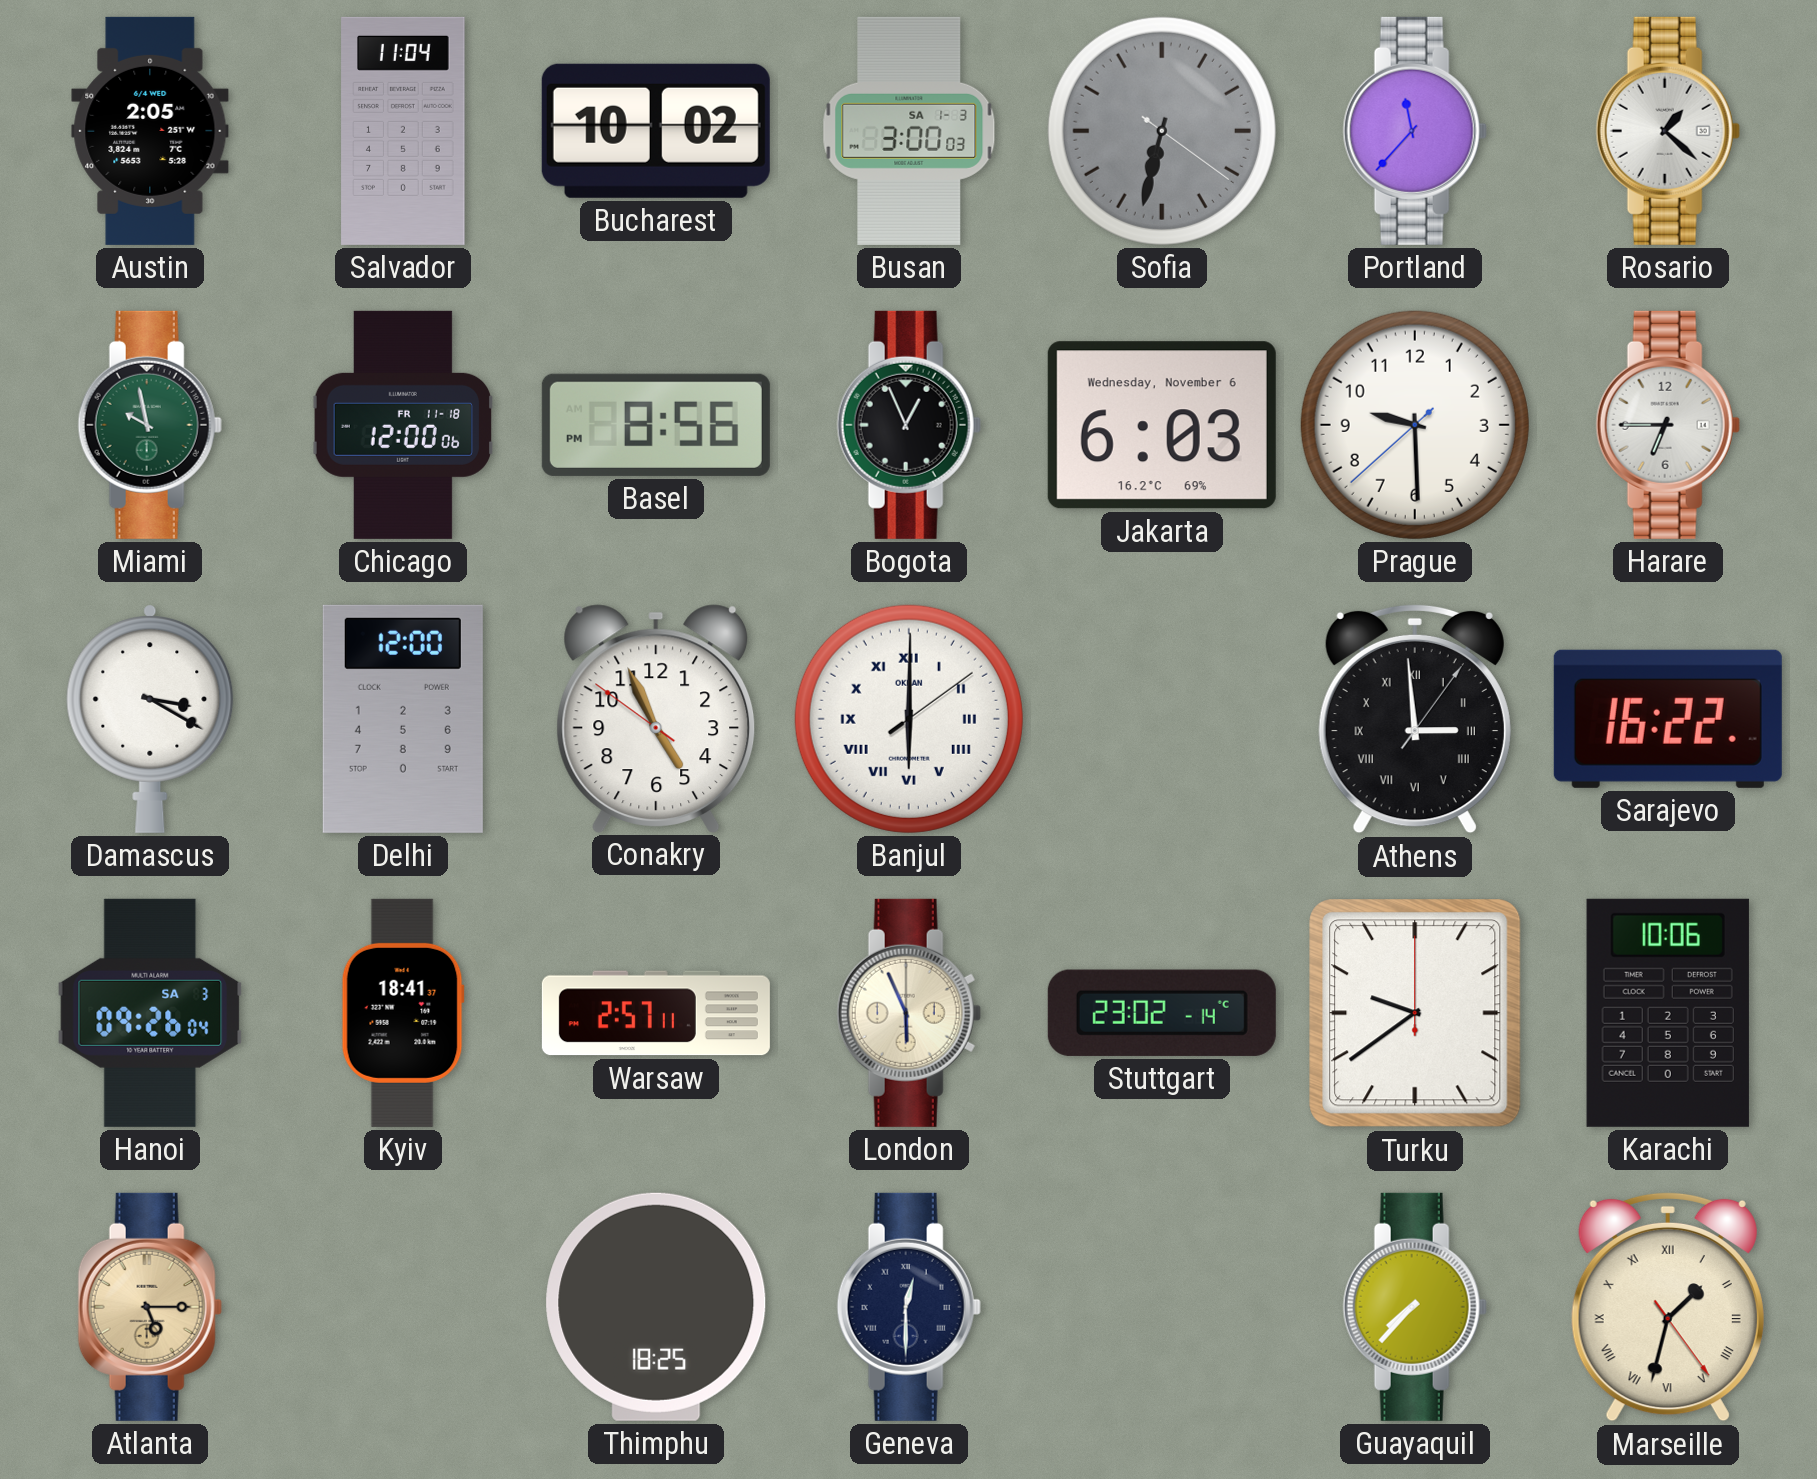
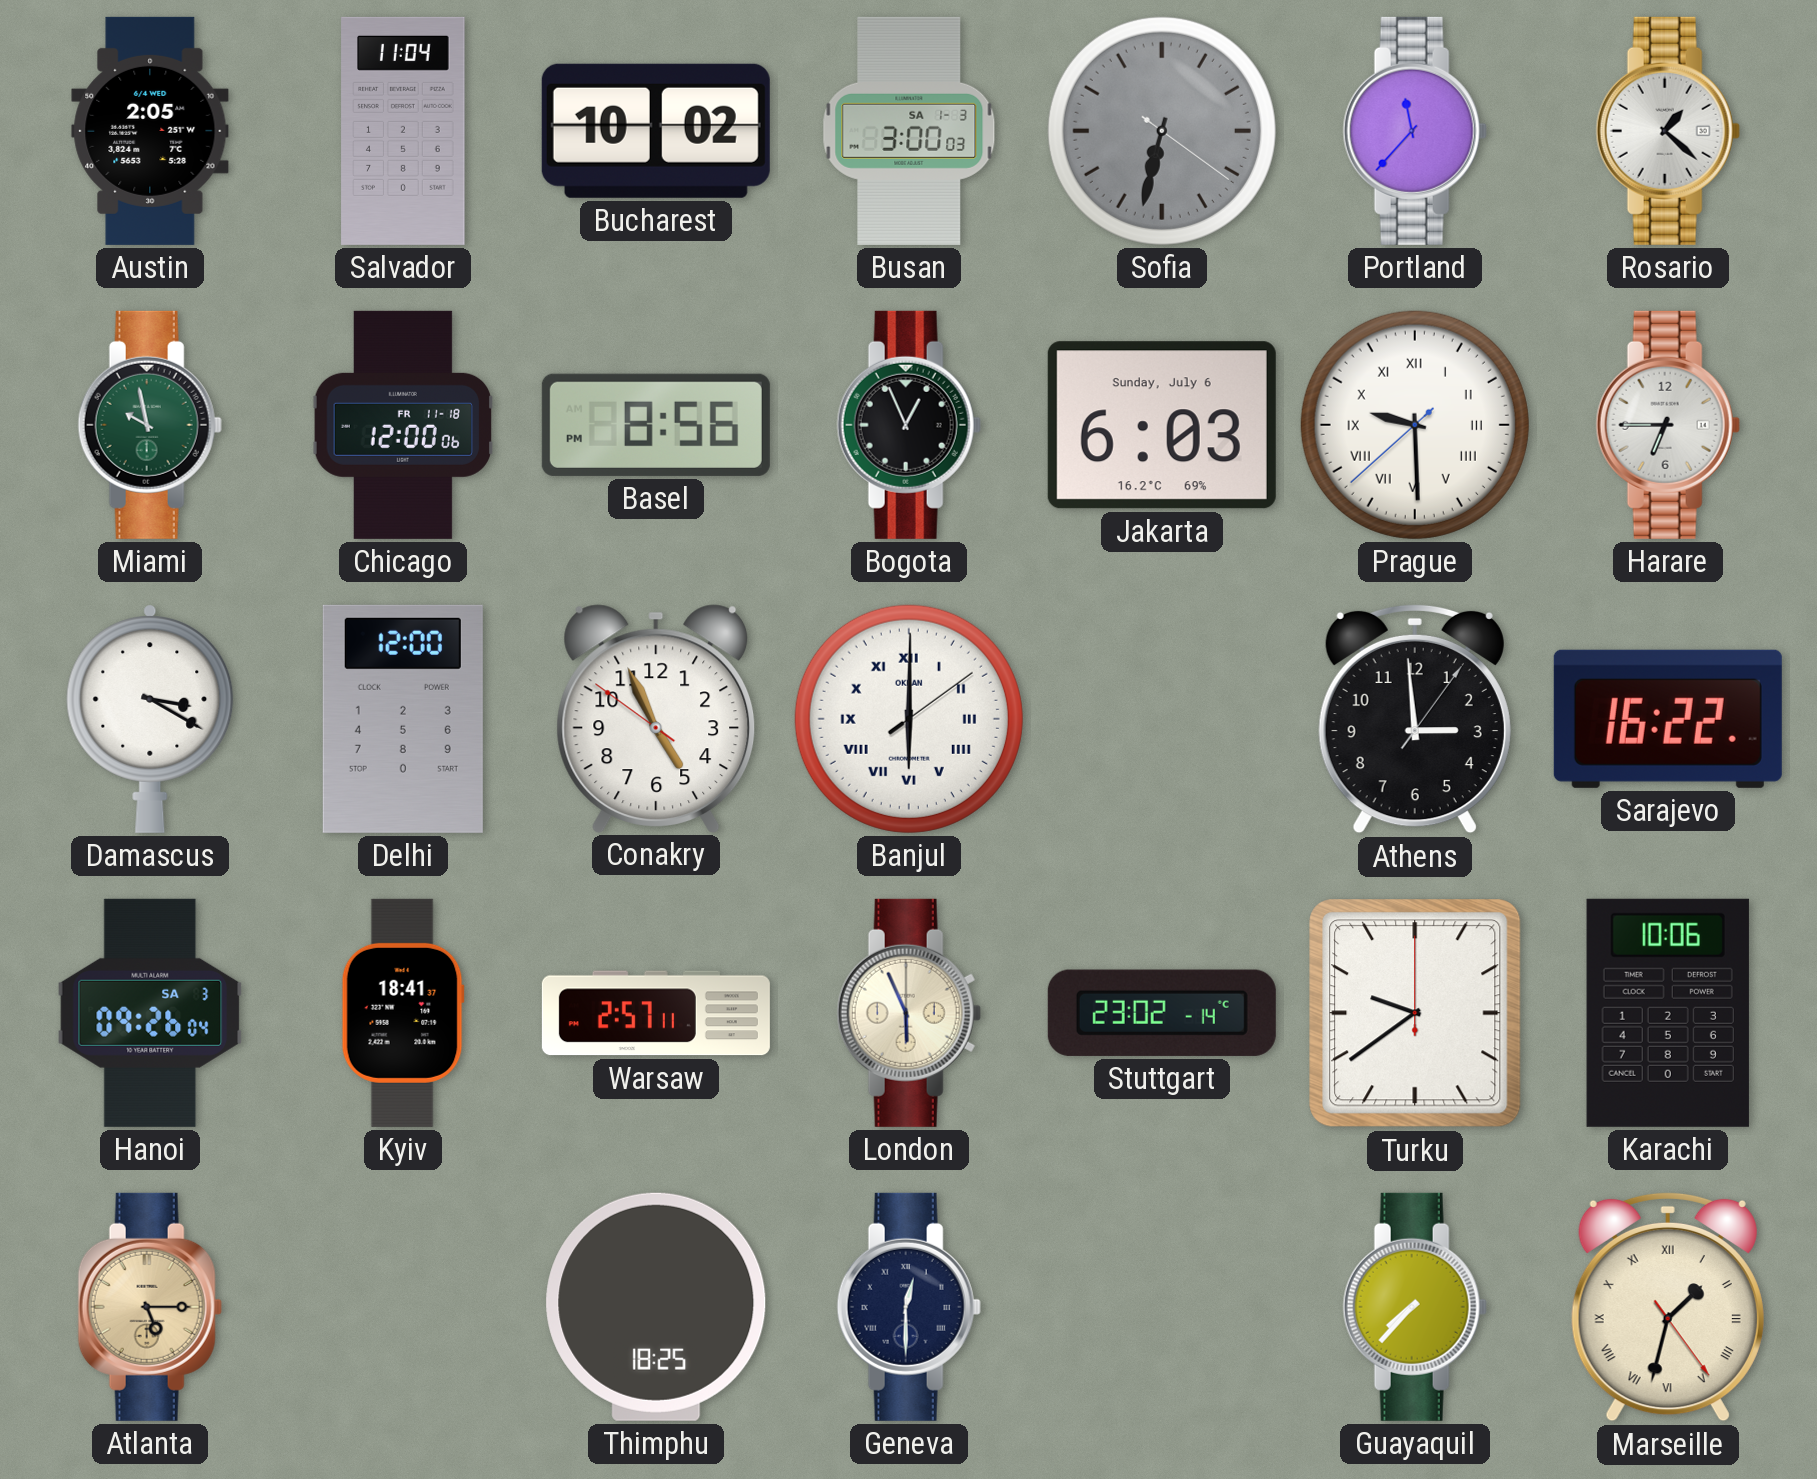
Jakarta date: Wednesday, November 6 -> Sunday, July 6
Prague numerals: Arabic -> Roman
Athens numerals: Roman -> Arabic
